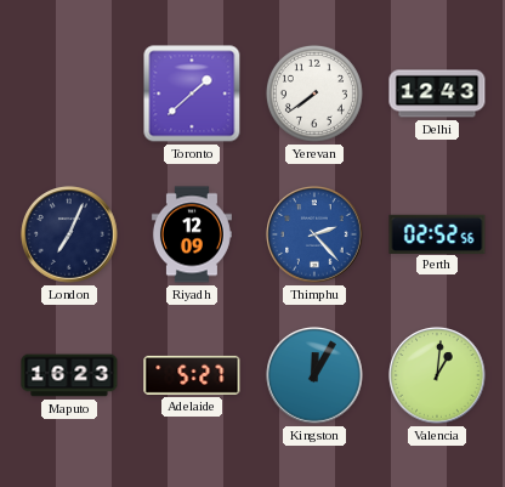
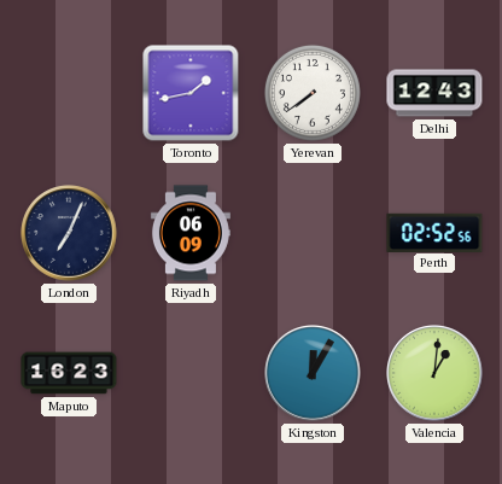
Toronto: 1:38 -> 1:43
Riyadh: 12:09 -> 06:09
Thimphu: 2:23 -> none
Adelaide: 5:27 -> none
